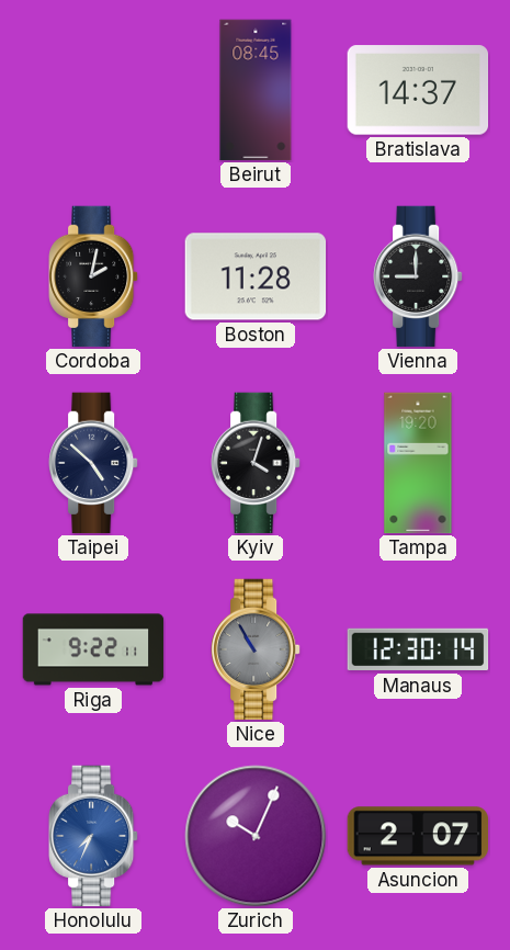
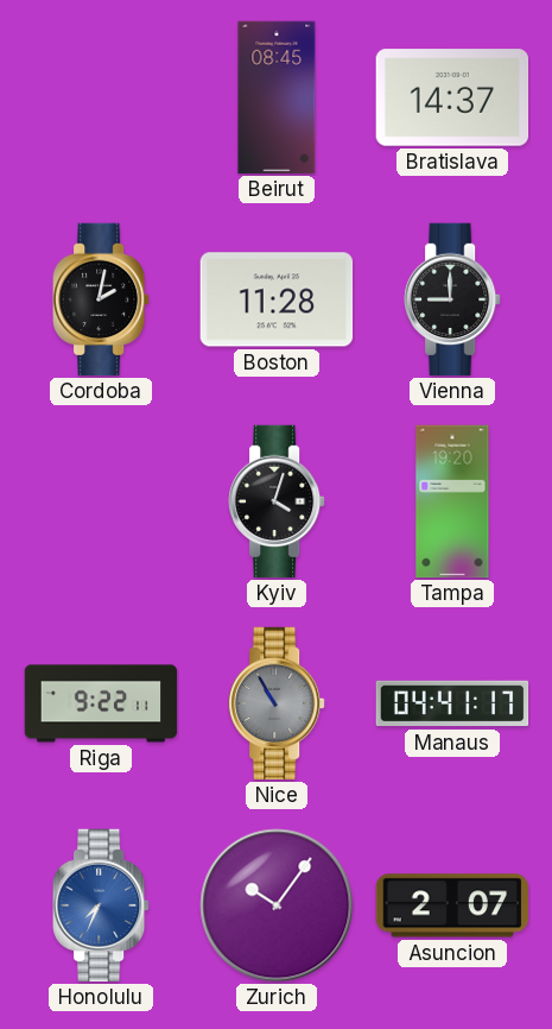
Taipei: 4:52 -> none
Manaus: 12:30 -> 04:41
Zurich: 10:04 -> 10:06
